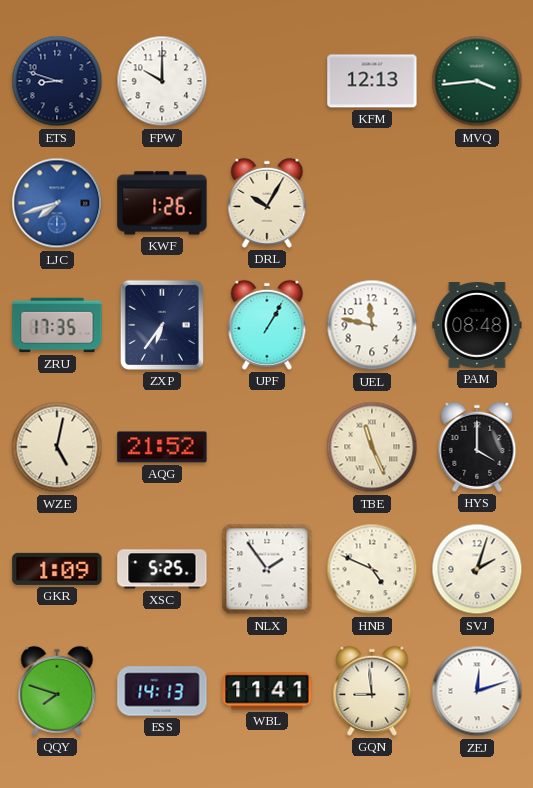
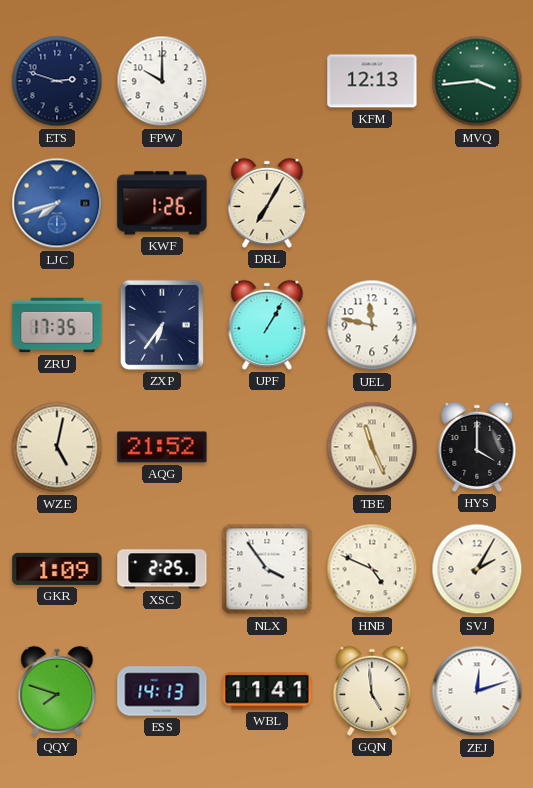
ETS: 8:48 -> 2:48
DRL: 10:05 -> 7:05
PAM: 08:48 -> none
XSC: 5:25 -> 2:25
NLX: 1:54 -> 3:54
SVJ: 2:03 -> 2:05
GQN: 8:59 -> 4:59
